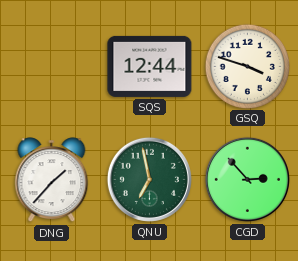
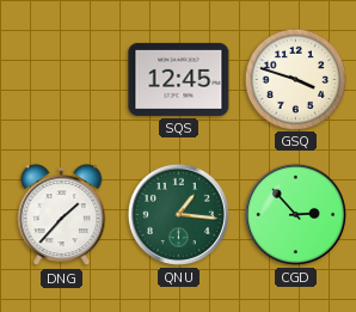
SQS: 12:44 -> 12:45
QNU: 6:58 -> 1:16
